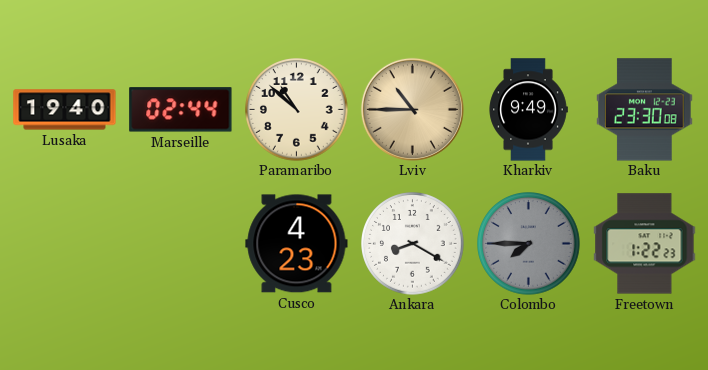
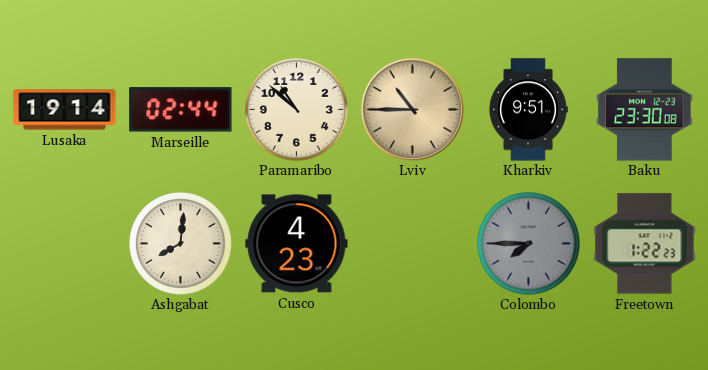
Lusaka: 19:40 -> 19:14
Kharkiv: 9:49 -> 9:51
Ashgabat: none -> 8:01
Ankara: 8:20 -> none
